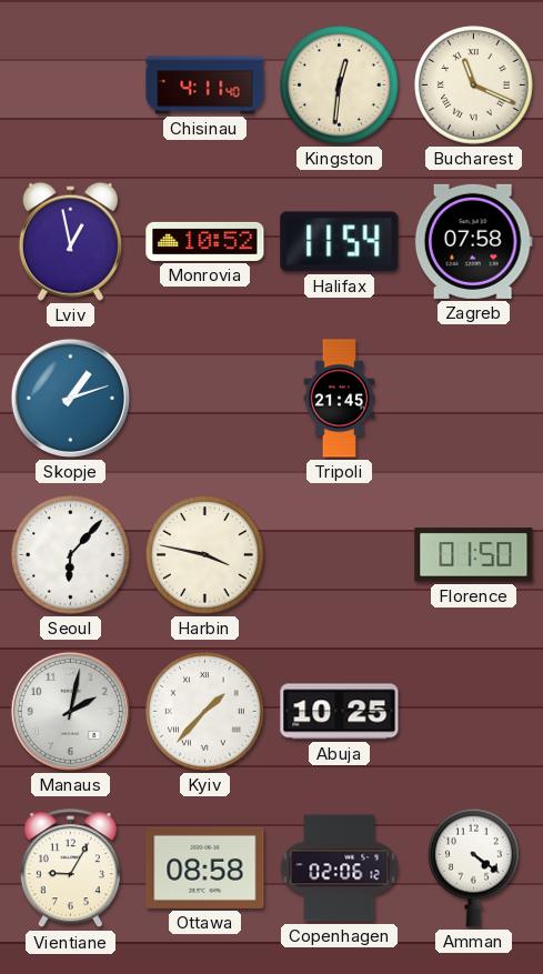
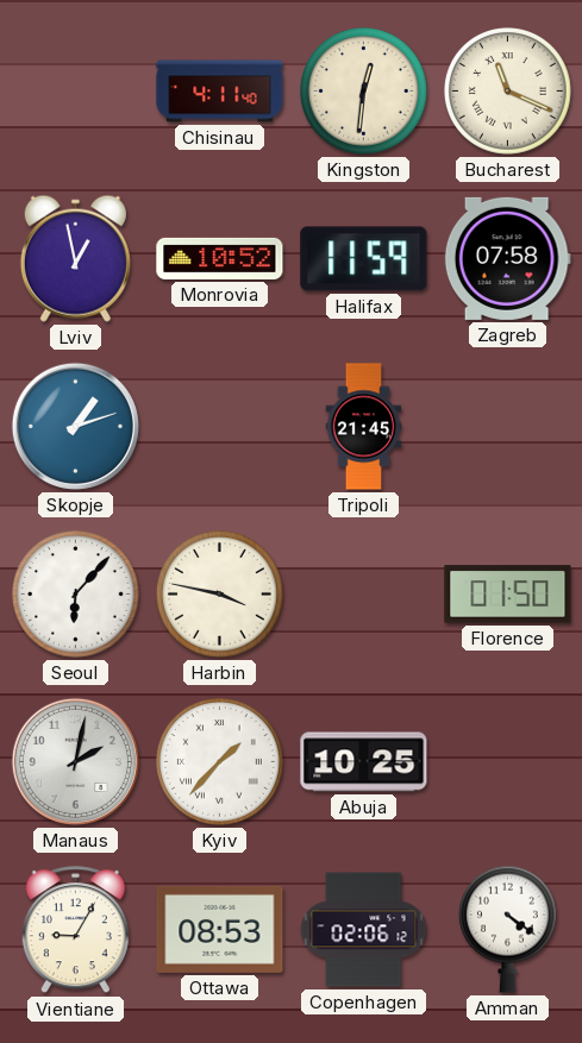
Halifax: 11:54 -> 11:59
Ottawa: 08:58 -> 08:53
